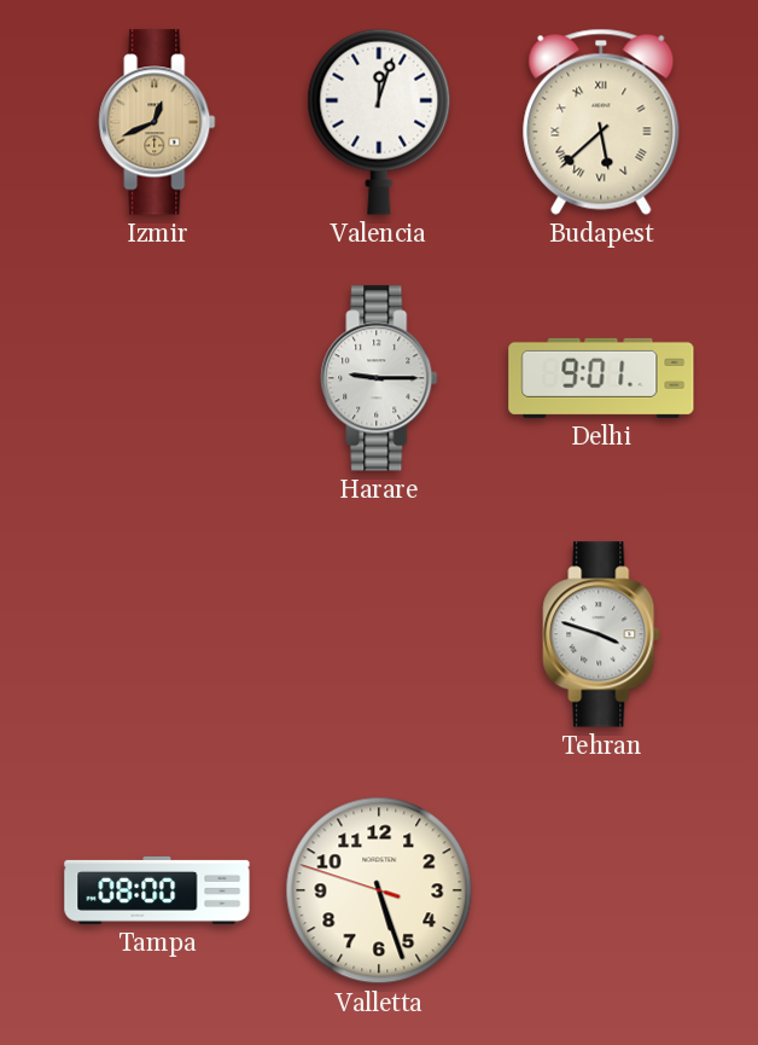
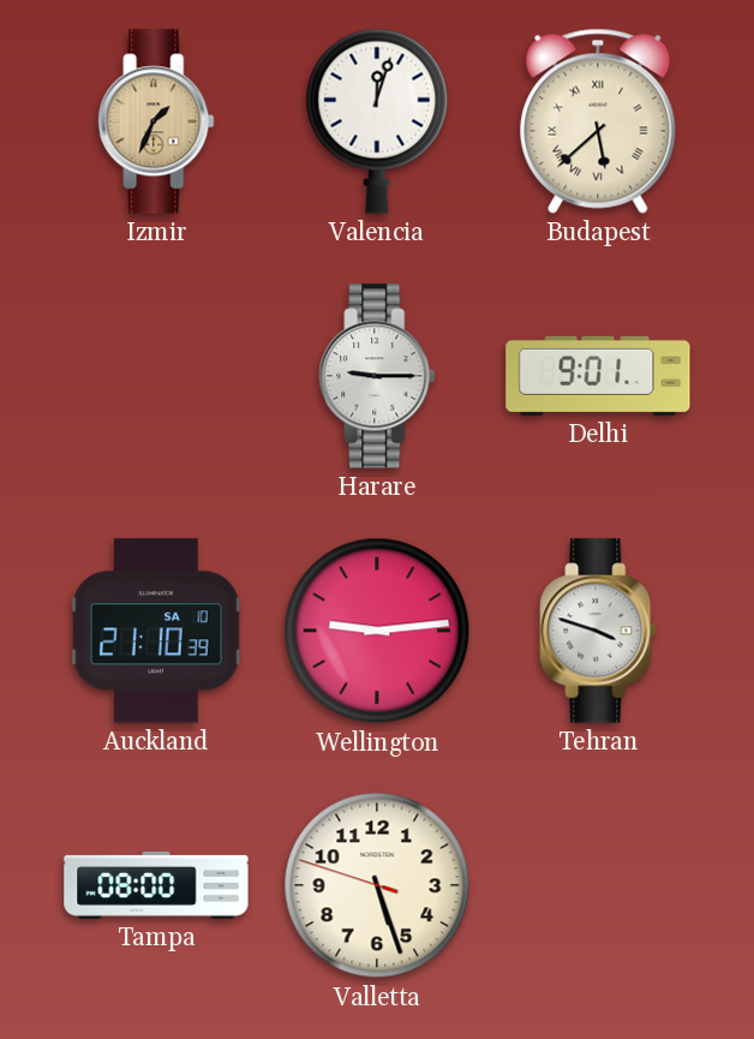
Izmir: 12:41 -> 1:34
Auckland: none -> 21:10
Wellington: none -> 9:14
